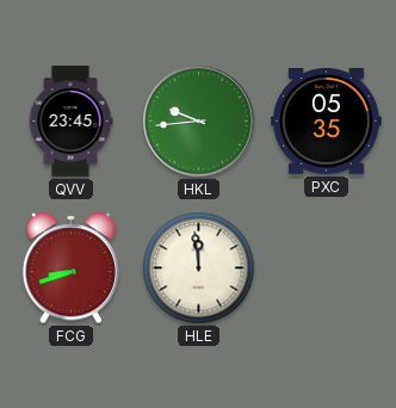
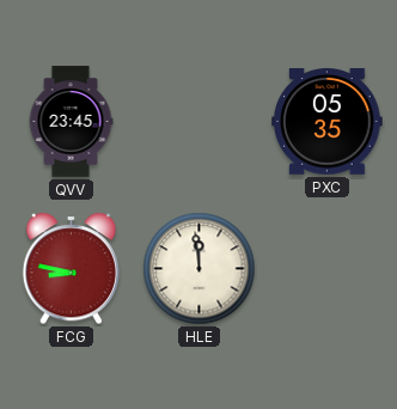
HKL: 9:44 -> none
FCG: 8:42 -> 8:47
